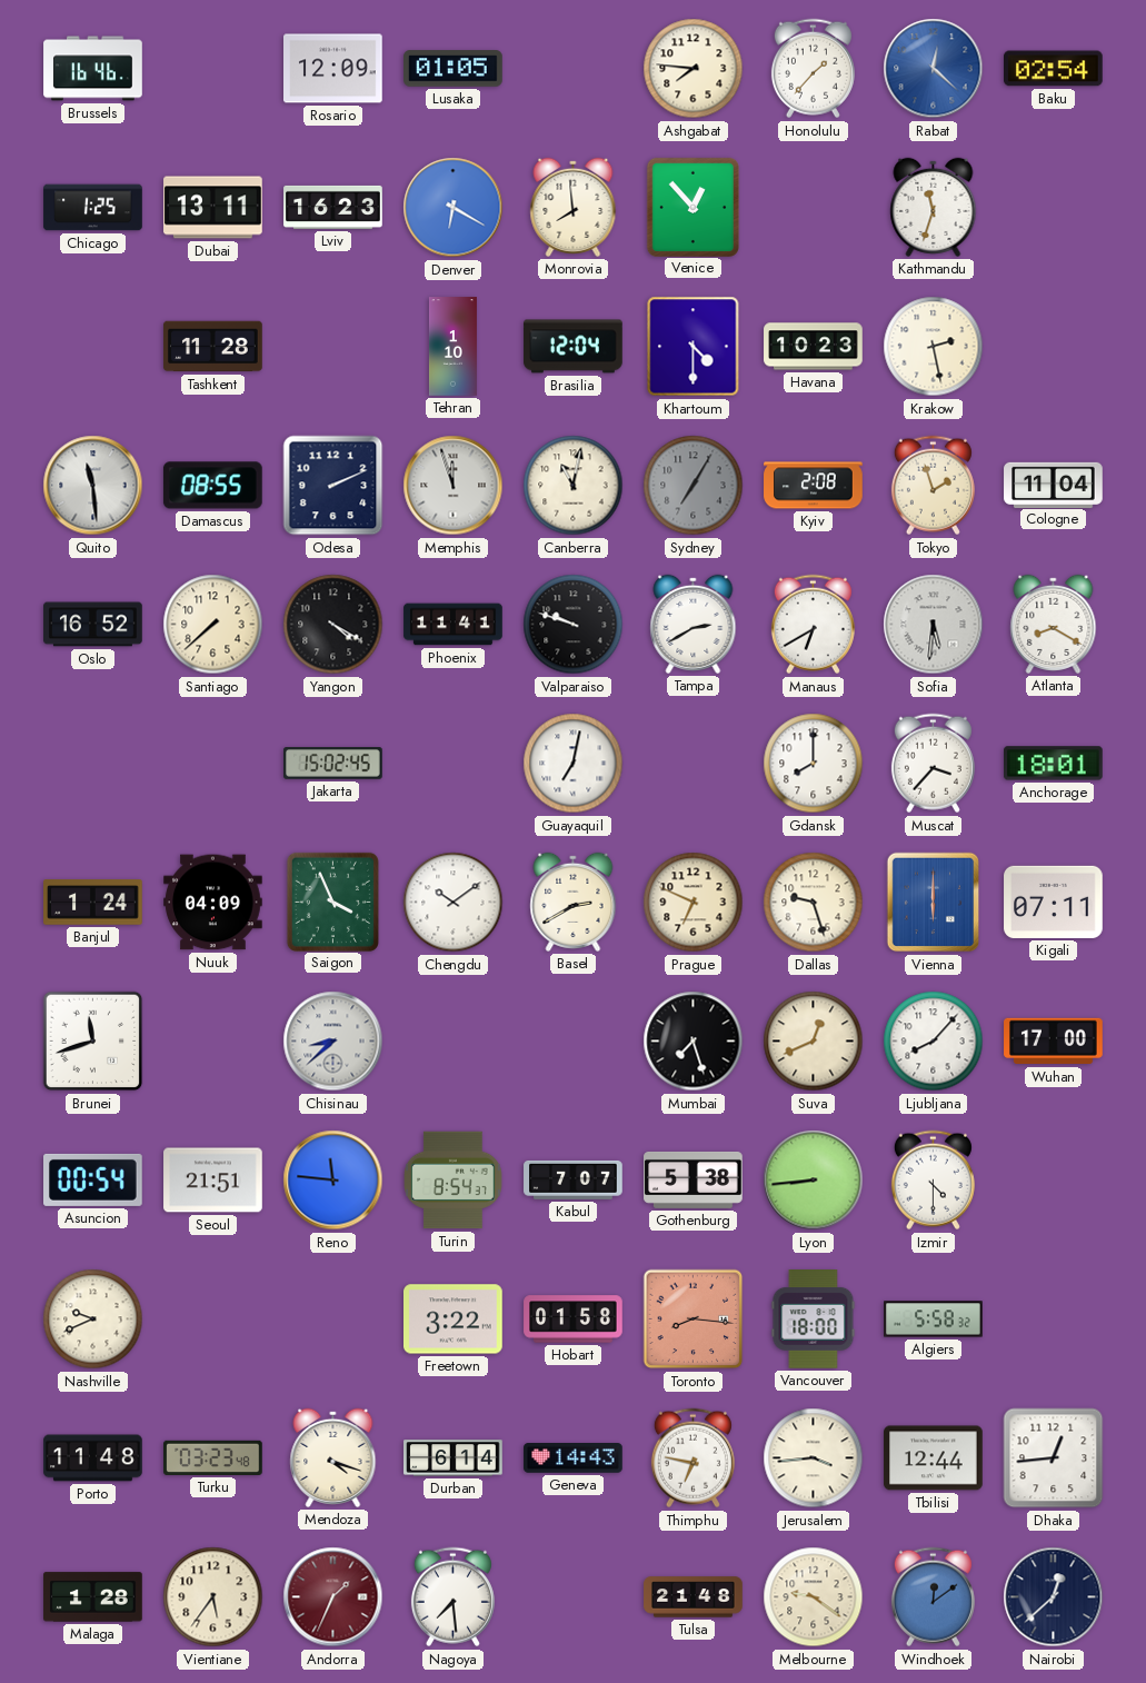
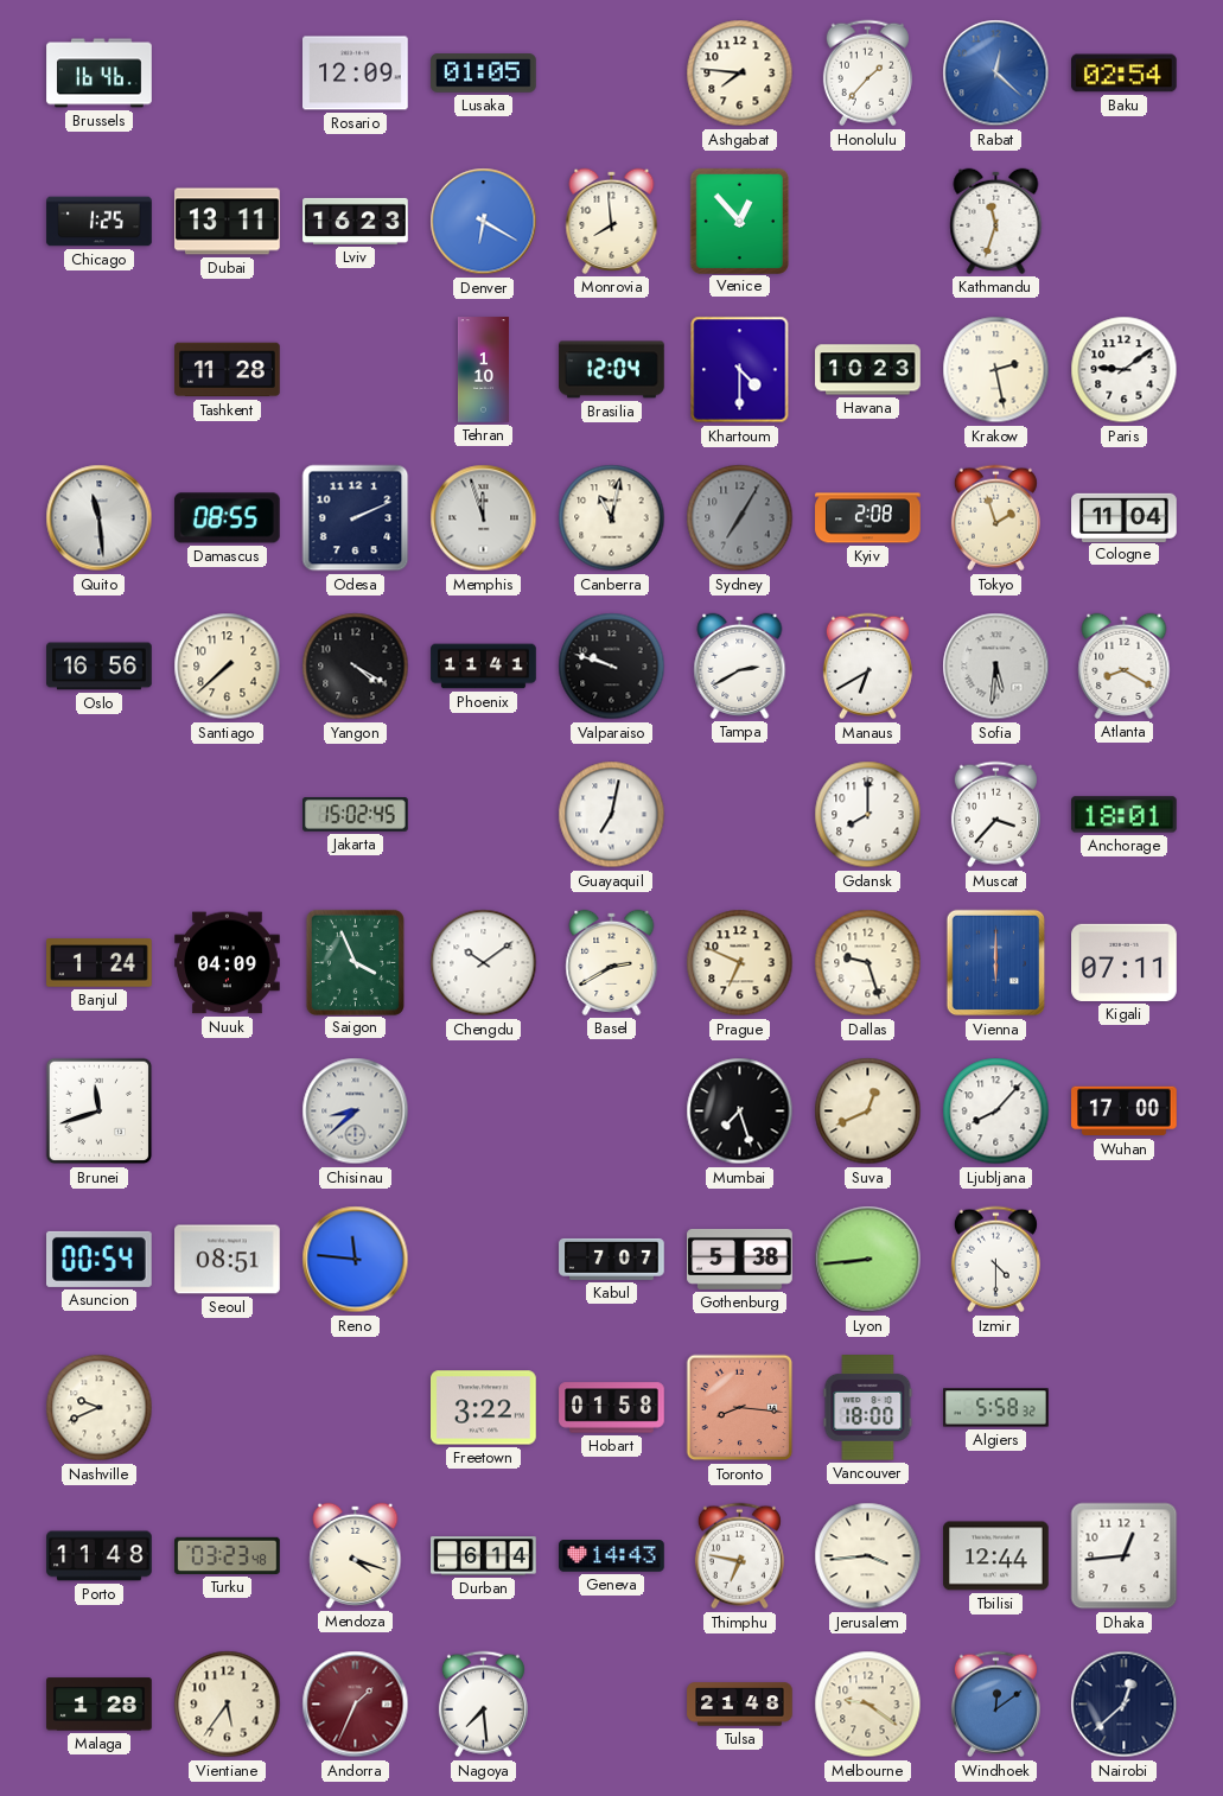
Paris: none -> 9:09
Oslo: 16:52 -> 16:56
Seoul: 21:51 -> 08:51
Turin: 8:54 -> none
